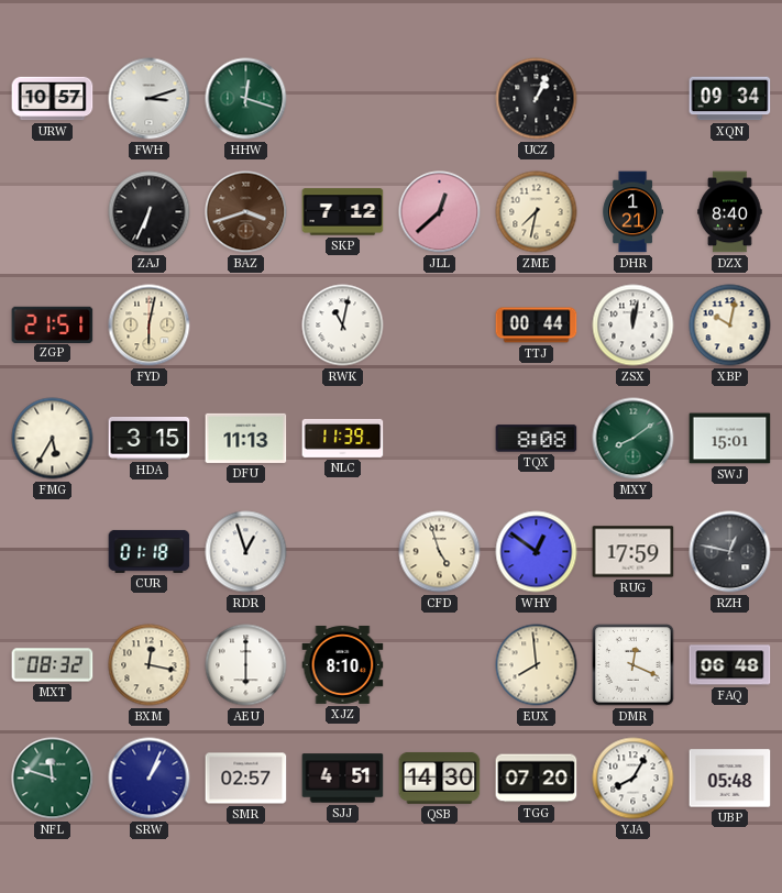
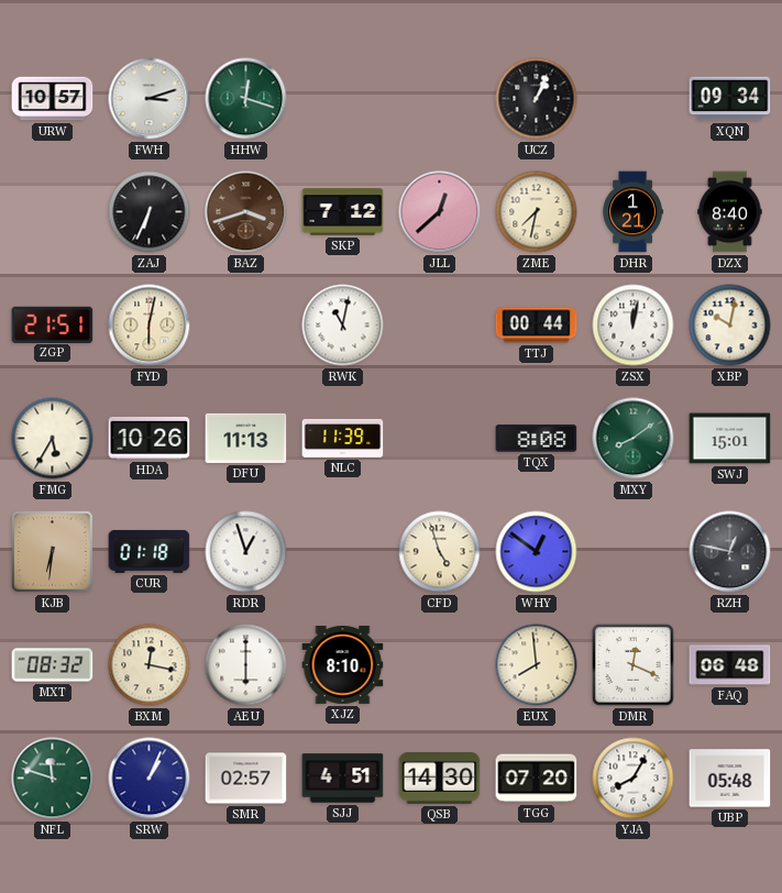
HDA: 3:15 -> 10:26
KJB: none -> 6:31
RUG: 17:59 -> none
